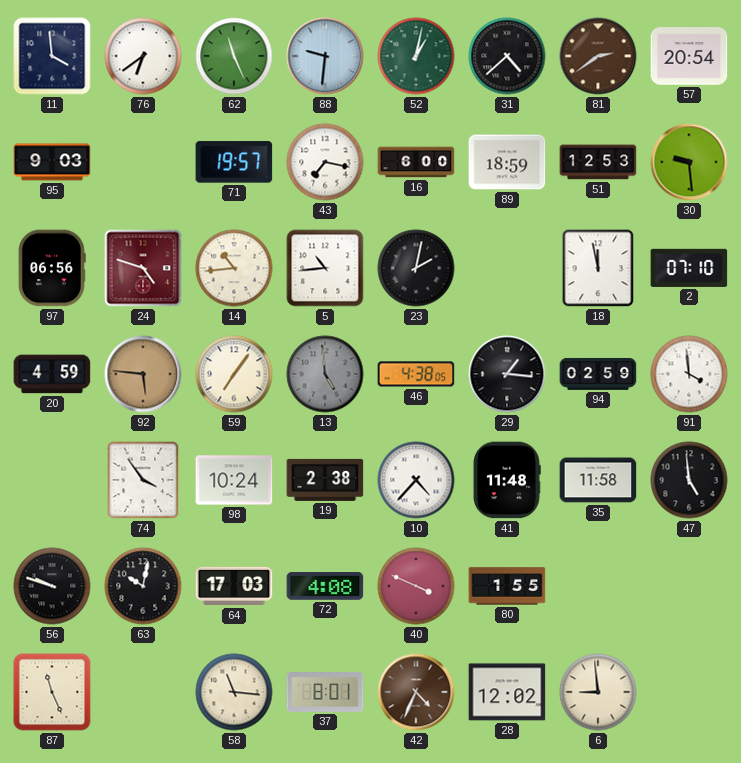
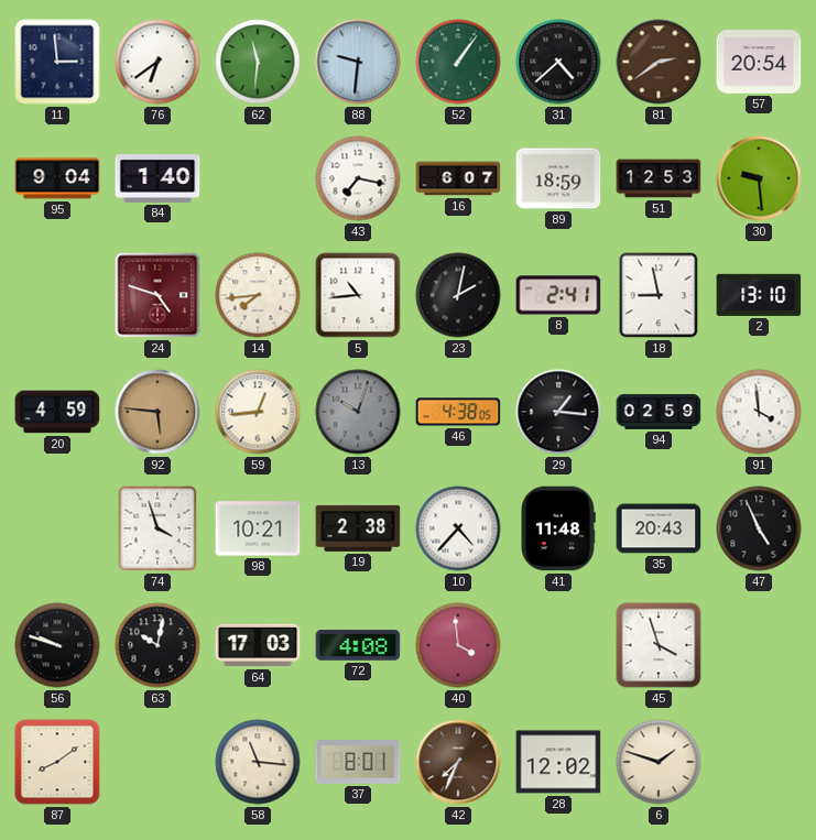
11: 3:59 -> 2:59
62: 11:26 -> 11:31
52: 1:02 -> 1:06
95: 9:03 -> 9:04
84: none -> 1:40
71: 19:57 -> none
16: 6:00 -> 6:07
97: 06:56 -> none
14: 10:44 -> 7:44
8: none -> 2:41
18: 11:58 -> 8:58
2: 07:10 -> 13:10
59: 7:06 -> 12:44
13: 4:59 -> 10:03
74: 3:54 -> 3:57
98: 10:24 -> 10:21
35: 11:58 -> 20:43
47: 4:59 -> 4:56
40: 3:49 -> 3:59
80: 1:55 -> none
45: none -> 3:57
87: 11:26 -> 8:09
42: 4:34 -> 7:34
6: 8:59 -> 1:48
